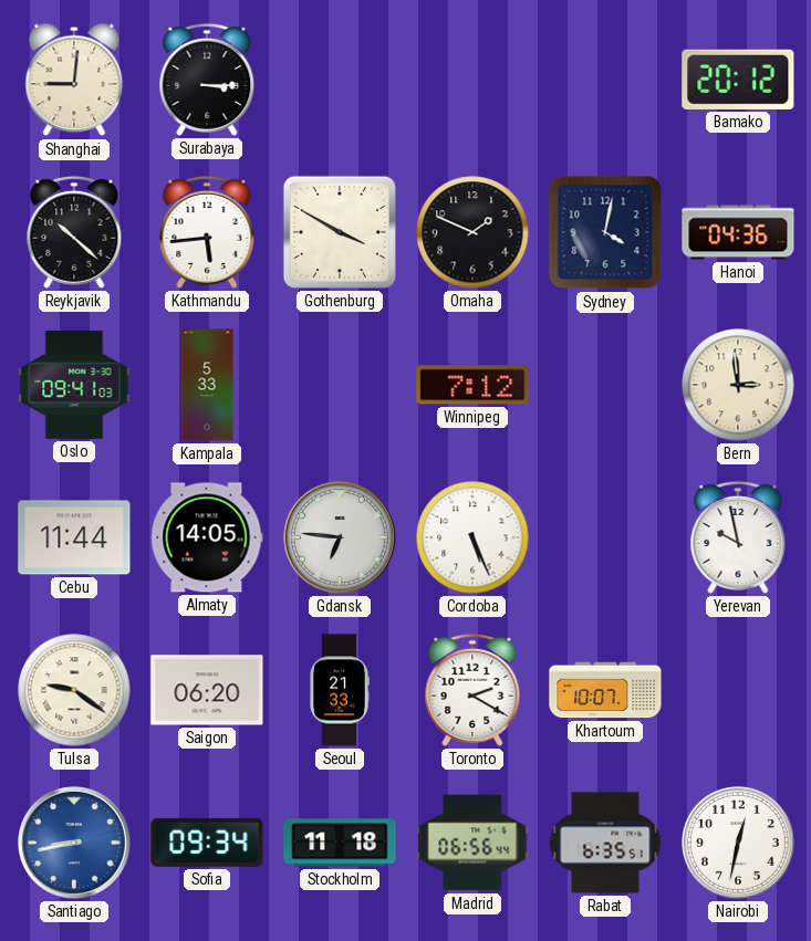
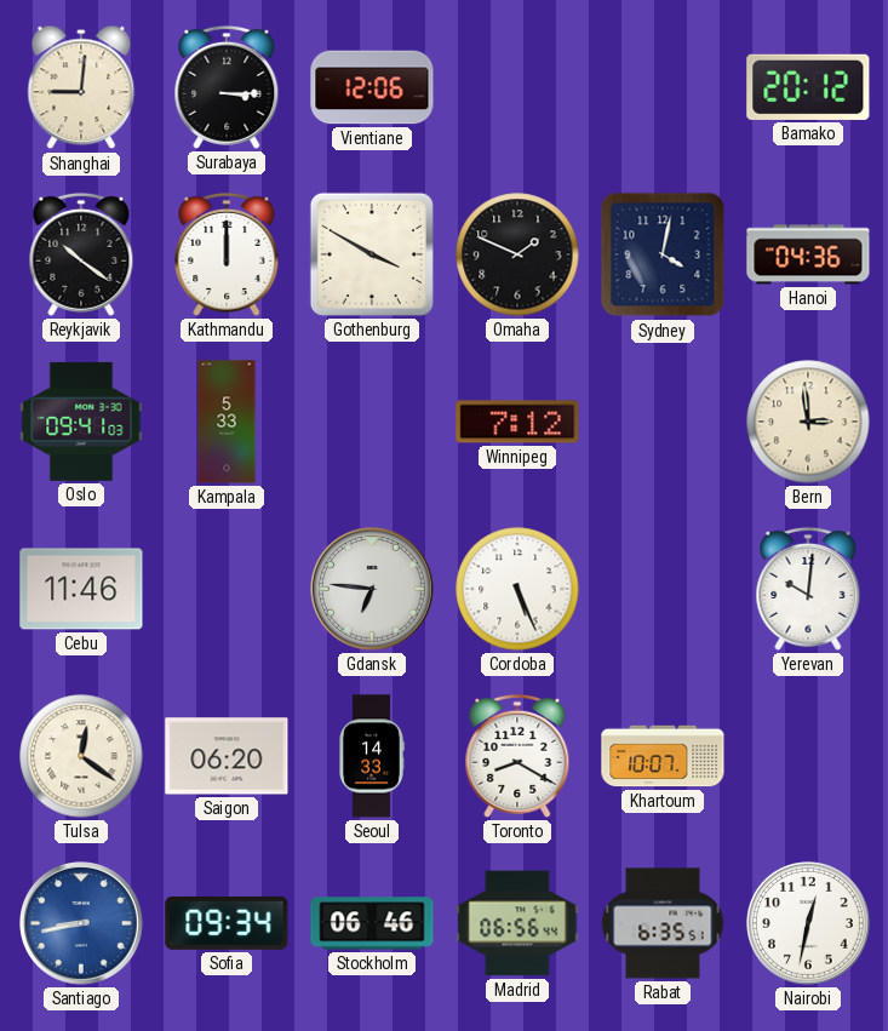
Vientiane: none -> 12:06
Reykjavik: 10:22 -> 10:21
Kathmandu: 5:44 -> 12:00
Cebu: 11:44 -> 11:46
Almaty: 14:05 -> none
Yerevan: 9:58 -> 10:01
Tulsa: 9:21 -> 12:21
Seoul: 21:33 -> 14:33
Toronto: 2:20 -> 8:20
Stockholm: 11:18 -> 06:46
